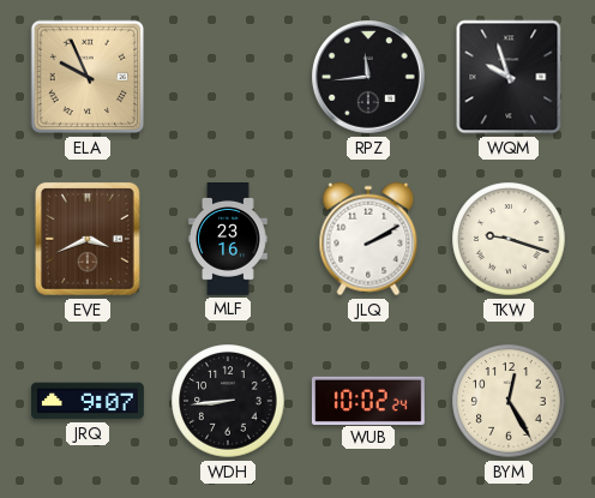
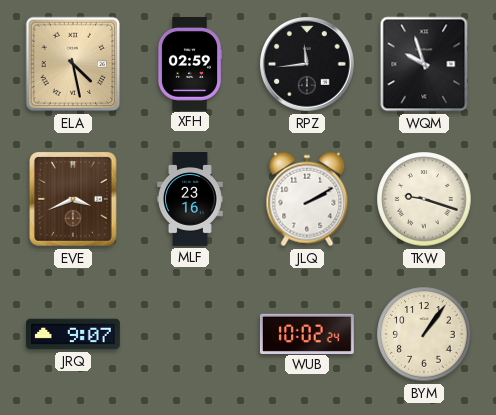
ELA: 9:56 -> 4:28
XFH: none -> 02:59
WDH: 8:44 -> none
BYM: 12:25 -> 1:06
